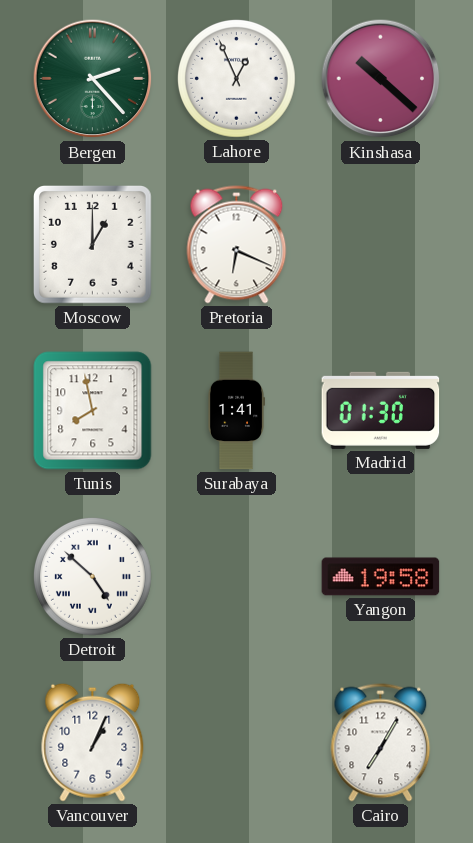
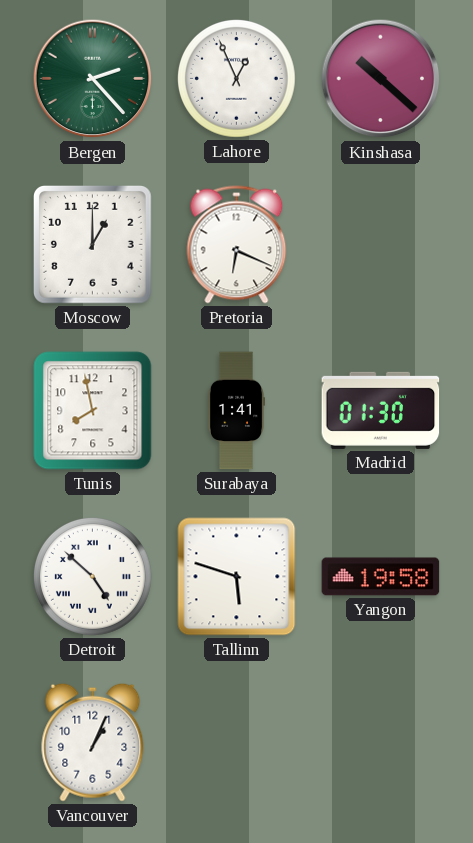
Tallinn: none -> 5:48
Cairo: 7:05 -> none
